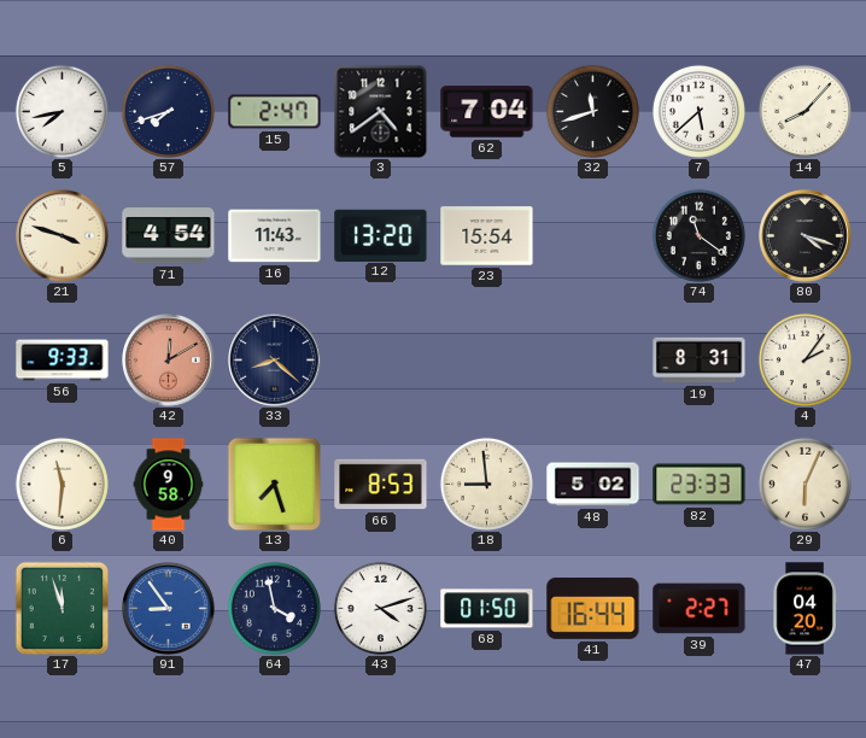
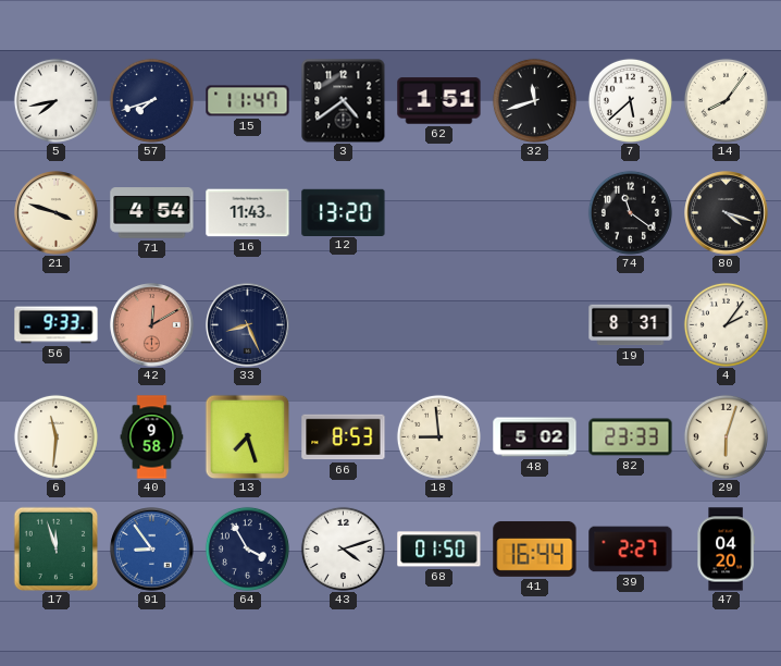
15: 2:47 -> 11:47
62: 7:04 -> 1:51
14: 8:07 -> 8:06
23: 15:54 -> none
33: 8:22 -> 8:26
29: 6:04 -> 6:03
64: 3:58 -> 3:55
